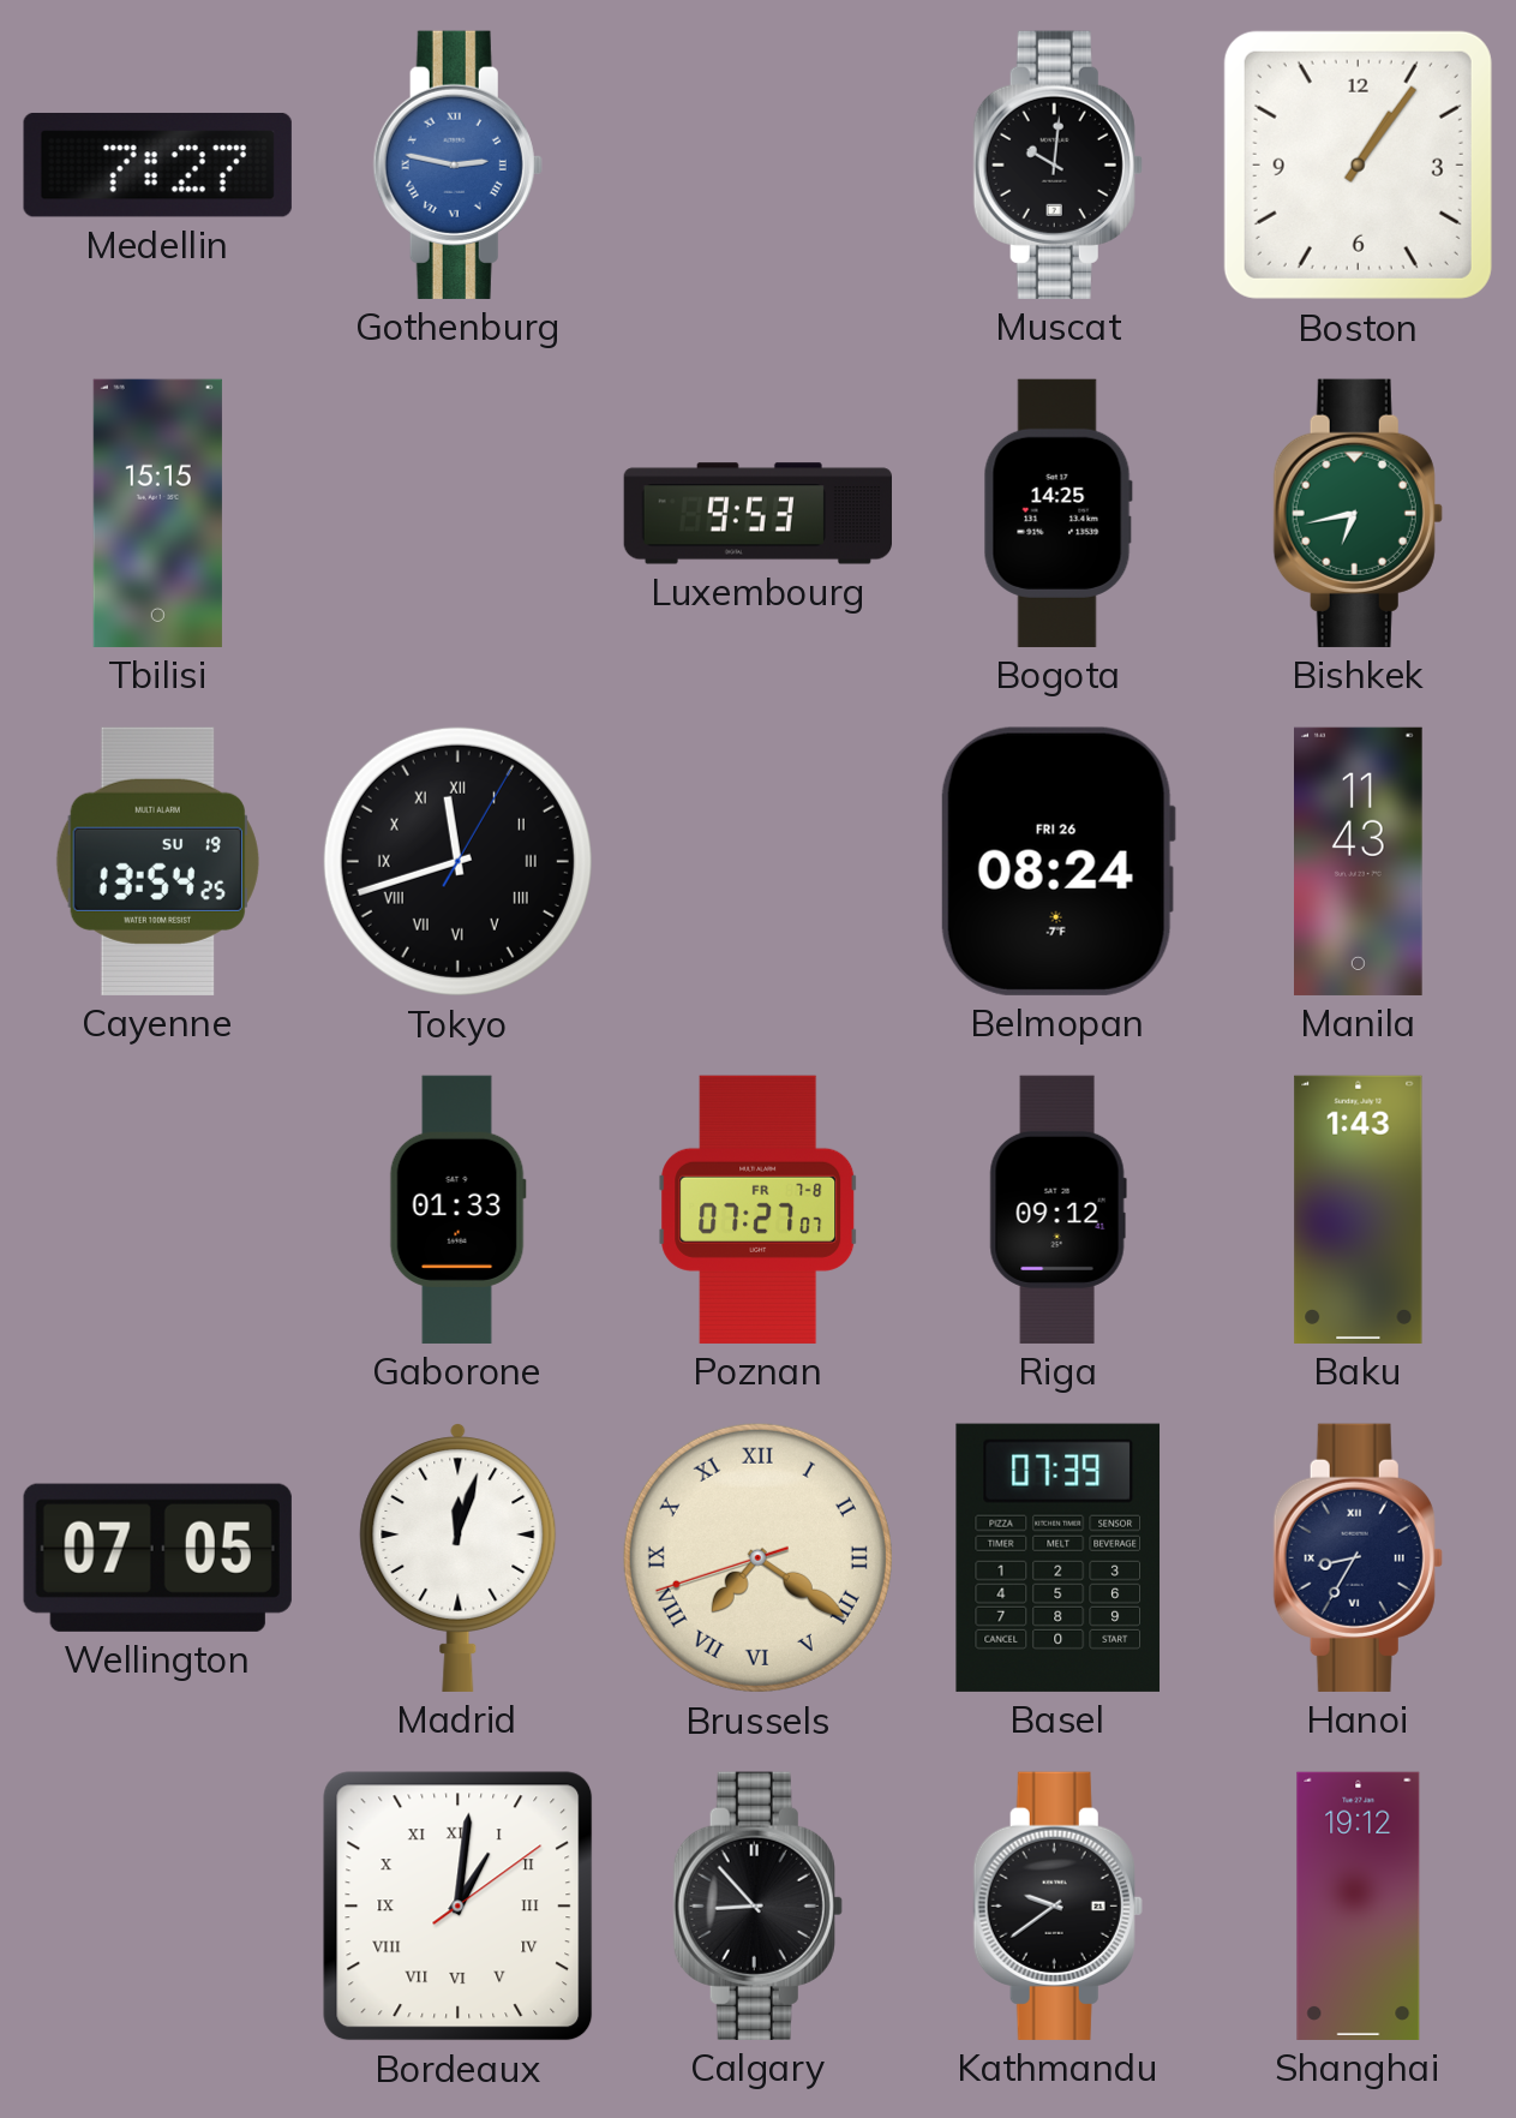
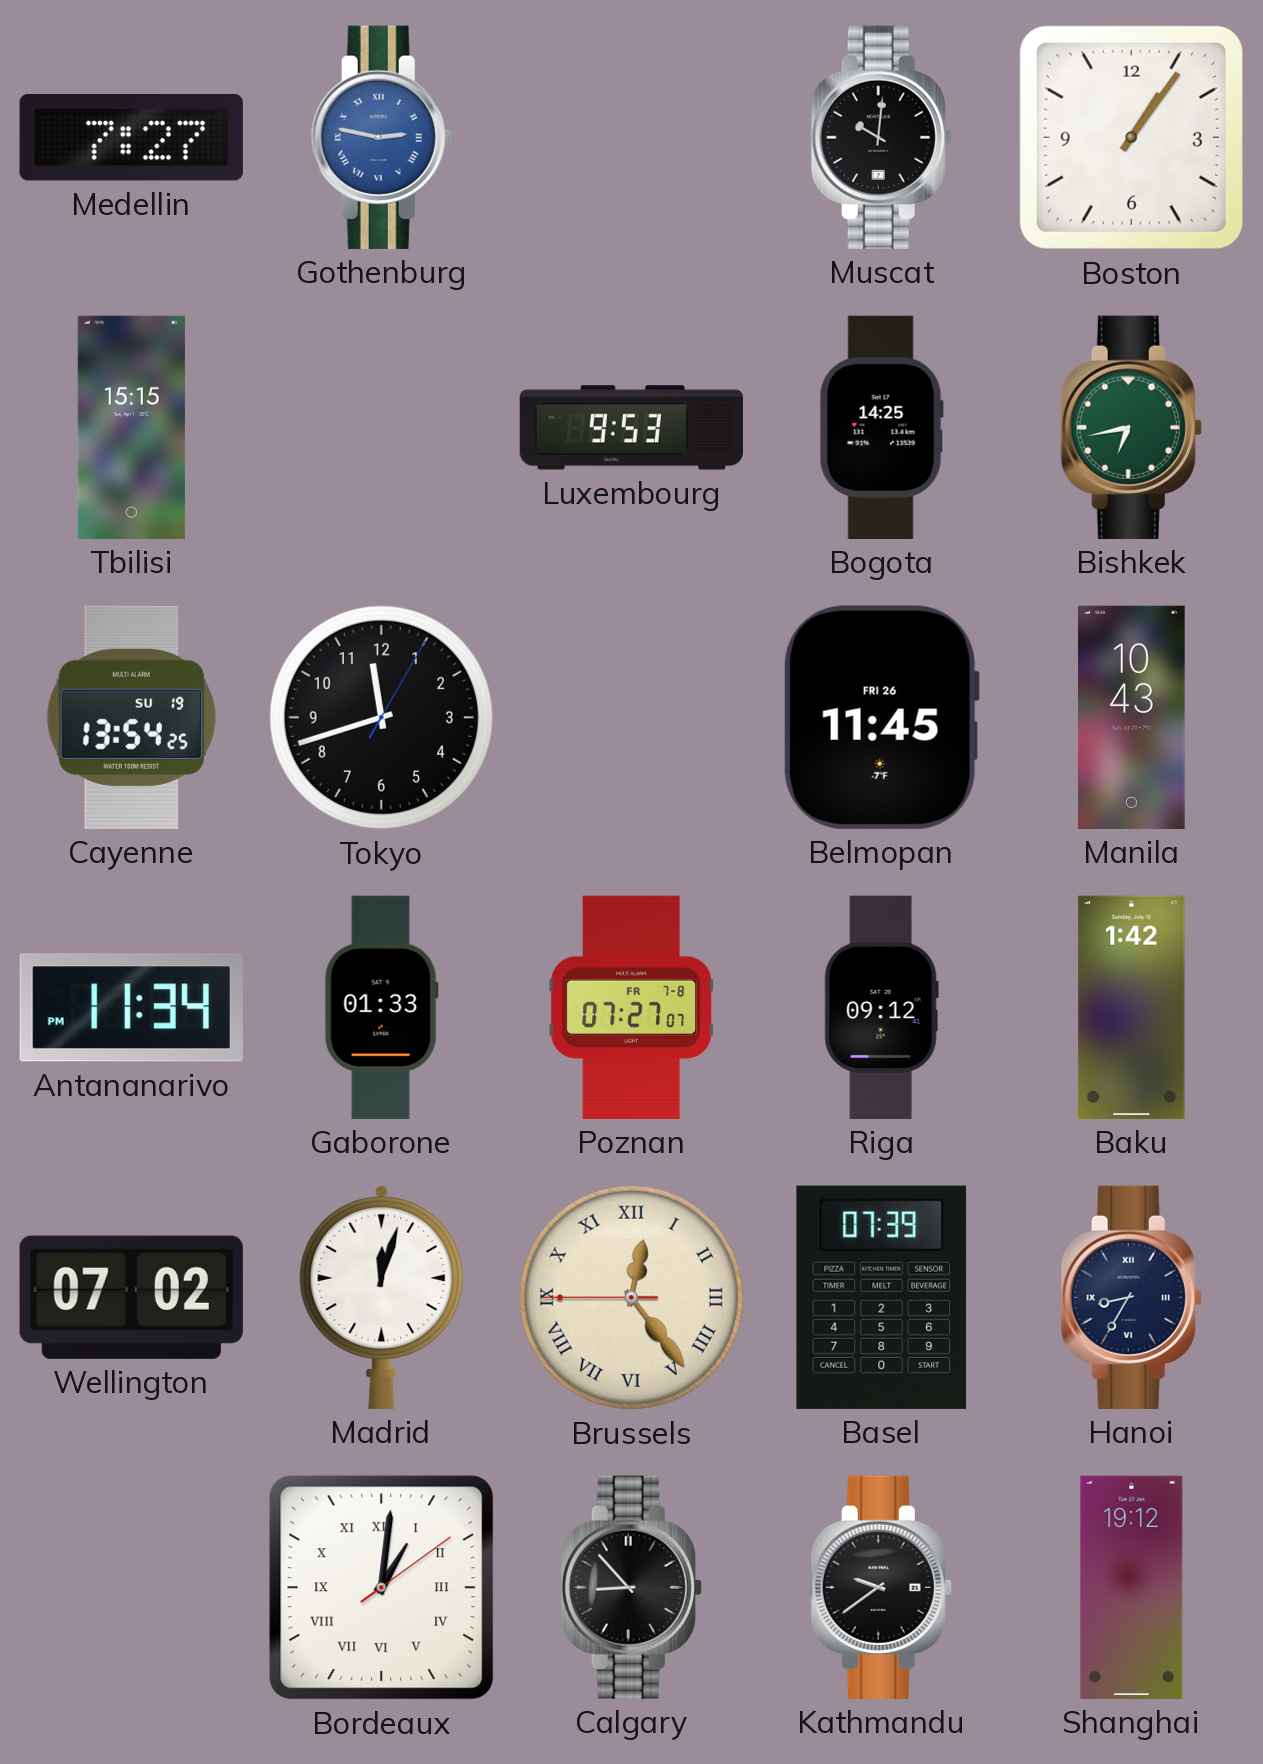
Tokyo numerals: Roman -> Arabic
Belmopan: 08:24 -> 11:45
Manila: 11:43 -> 10:43
Antananarivo: none -> 11:34
Baku: 1:43 -> 1:42
Wellington: 07:05 -> 07:02
Brussels: 7:20 -> 12:23
